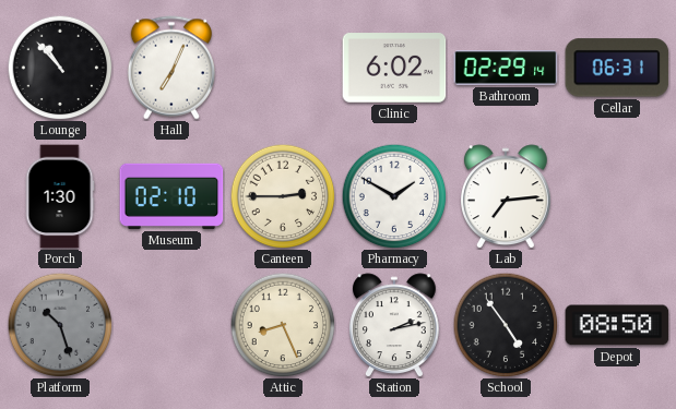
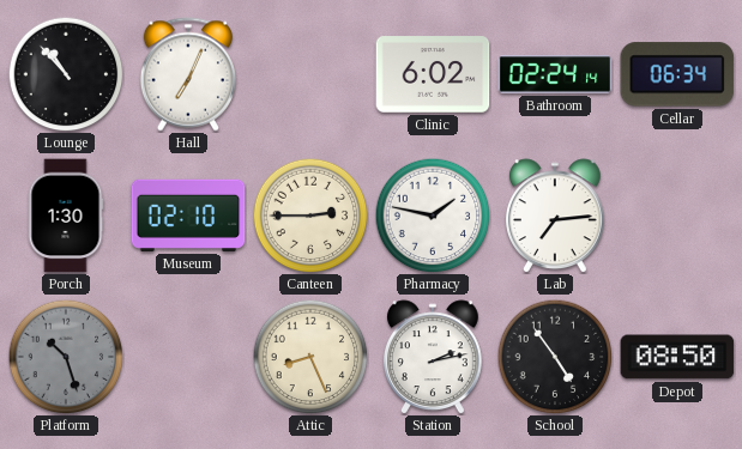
Bathroom: 02:29 -> 02:24
Cellar: 06:31 -> 06:34
Pharmacy: 1:50 -> 1:47
